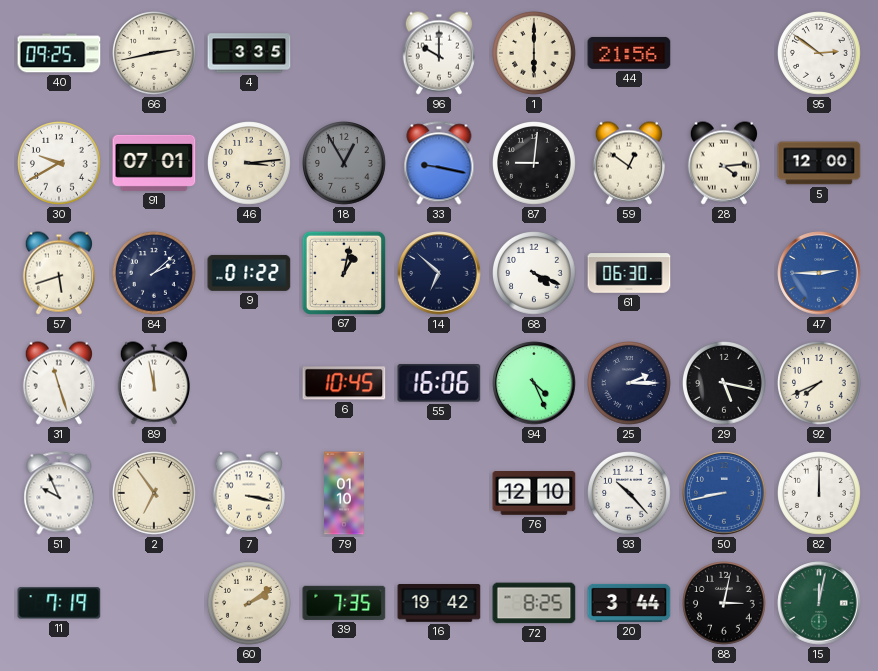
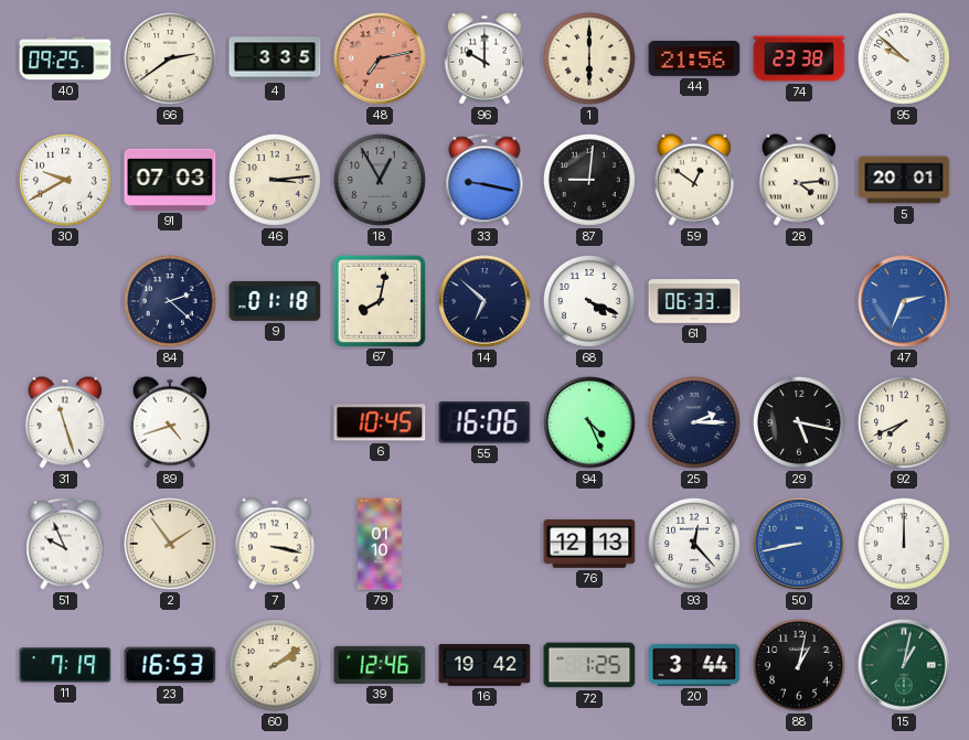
66: 2:43 -> 2:39
48: none -> 7:13
74: none -> 23:38
95: 2:51 -> 9:52
91: 07:01 -> 07:03
5: 12:00 -> 20:01
57: 5:42 -> none
84: 2:08 -> 2:22
9: 01:22 -> 01:18
67: 1:02 -> 8:02
61: 06:30 -> 06:33
47: 2:45 -> 2:34
89: 11:58 -> 4:42
2: 6:54 -> 1:54
76: 12:10 -> 12:13
93: 10:23 -> 12:23
23: none -> 16:53
39: 7:35 -> 12:46
72: 8:25 -> 1:25
88: 3:02 -> 1:02
15: 12:02 -> 1:02
